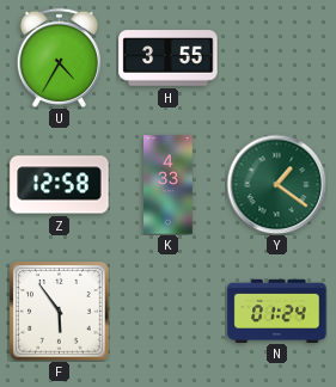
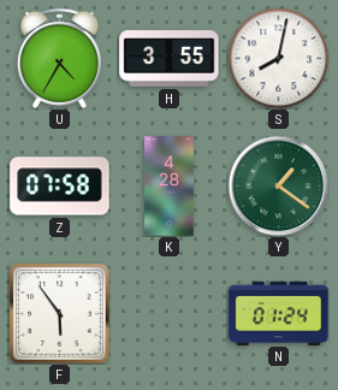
S: none -> 8:02
Z: 12:58 -> 07:58
K: 4:33 -> 4:28
